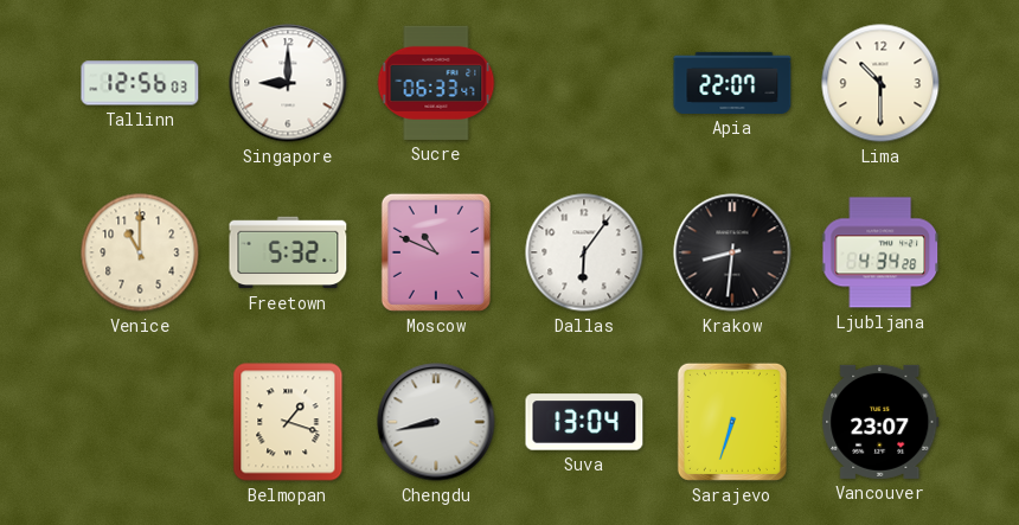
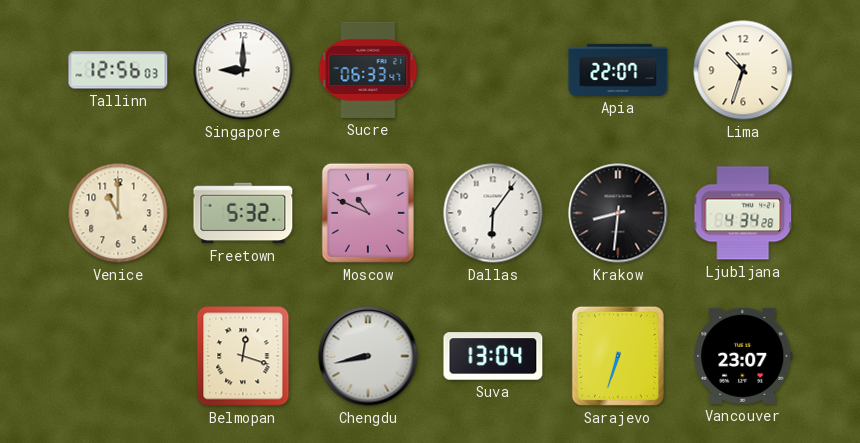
Lima: 10:30 -> 10:33
Belmopan: 1:18 -> 12:18
